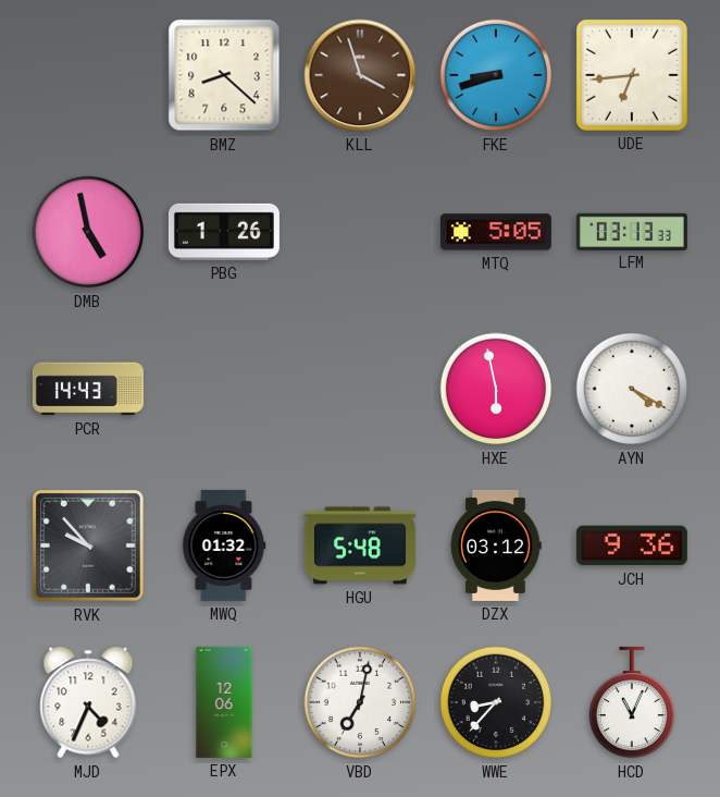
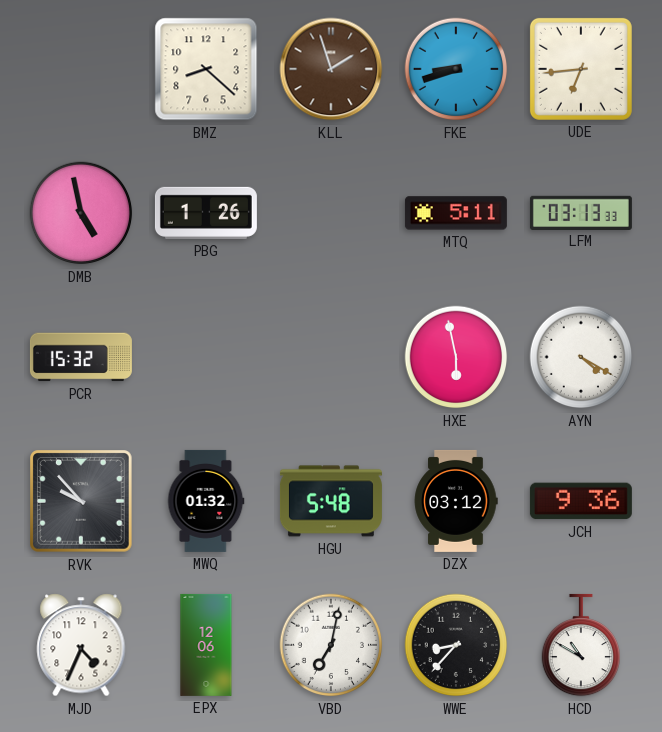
KLL: 3:57 -> 1:57
MTQ: 5:05 -> 5:11
PCR: 14:43 -> 15:32
HCD: 11:04 -> 10:50
